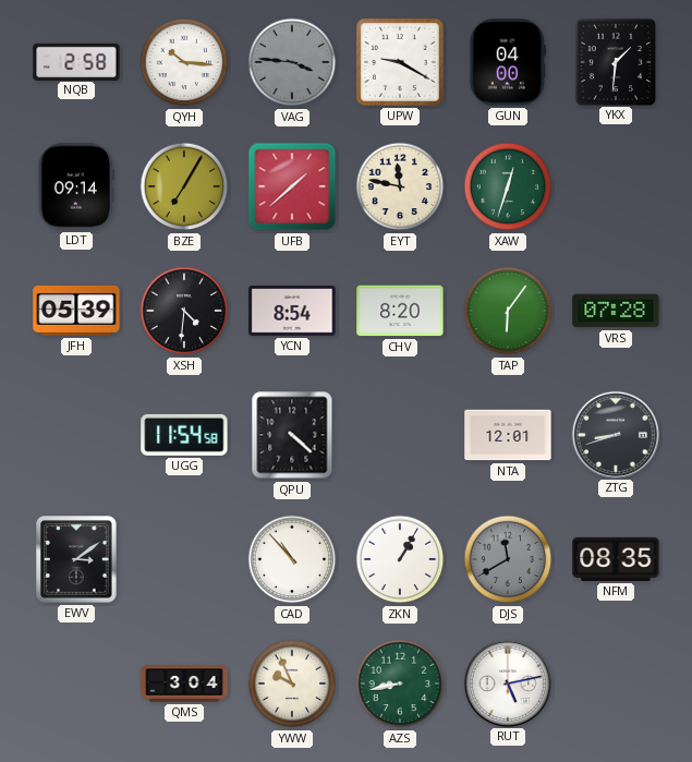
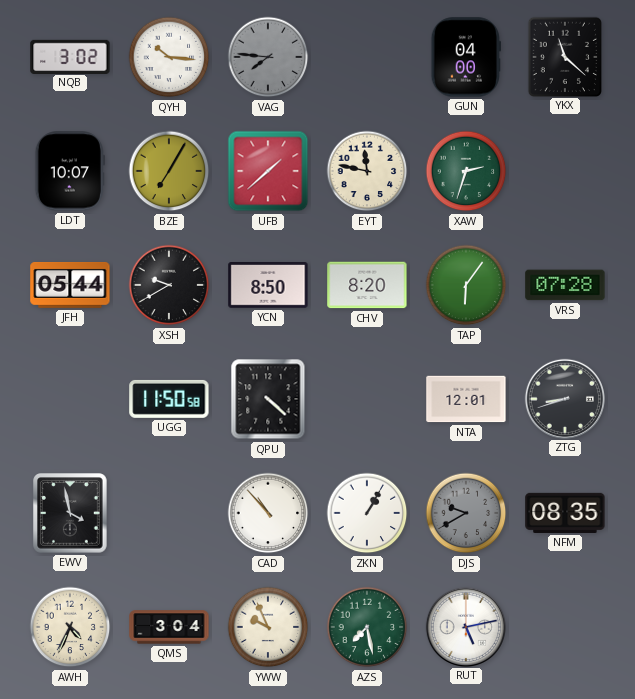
NQB: 2:58 -> 3:02
VAG: 3:46 -> 7:46
UPW: 9:20 -> none
YKX: 1:31 -> 11:22
LDT: 09:14 -> 10:07
XAW: 12:33 -> 2:33
JFH: 05:39 -> 05:44
XSH: 4:31 -> 9:40
YCN: 8:54 -> 8:50
UGG: 11:54 -> 11:50
EWV: 3:09 -> 3:58
DJS: 11:40 -> 9:40
AWH: none -> 4:34
AZS: 8:43 -> 7:28
